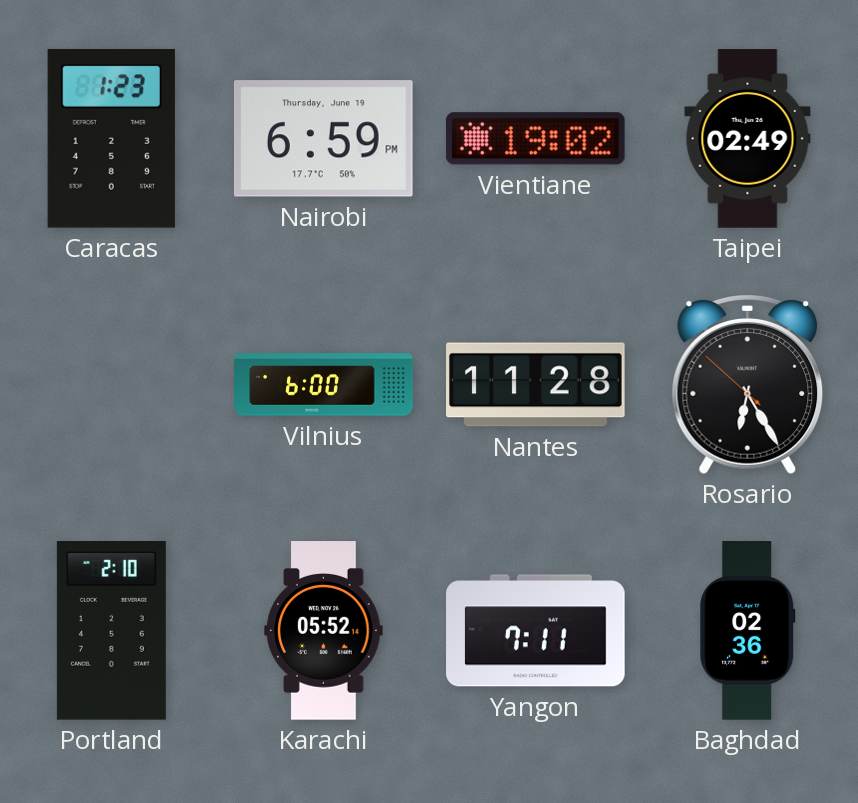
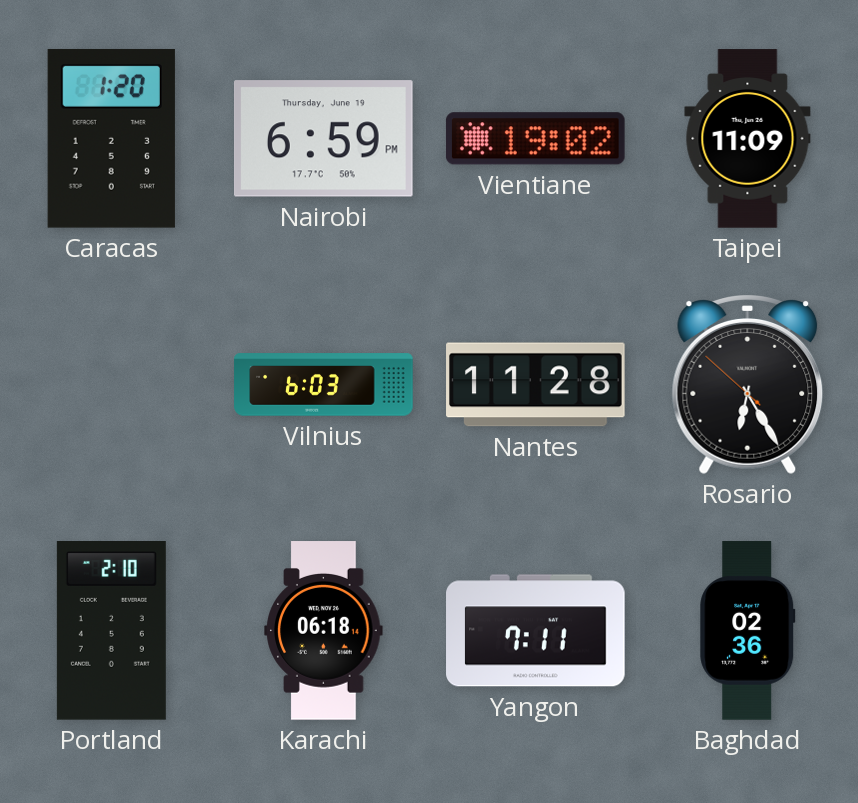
Caracas: 1:23 -> 1:20
Taipei: 02:49 -> 11:09
Vilnius: 6:00 -> 6:03
Karachi: 05:52 -> 06:18
